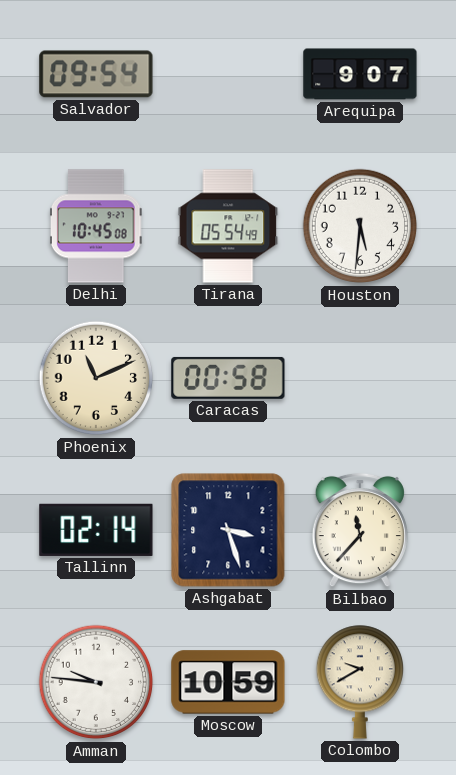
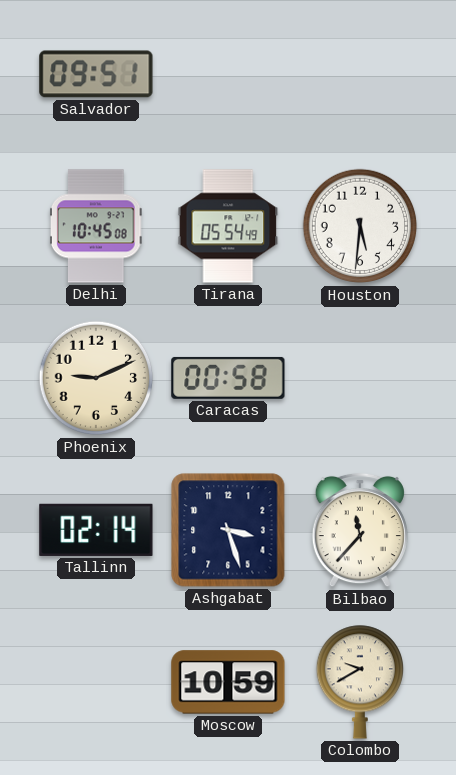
Salvador: 09:54 -> 09:51
Arequipa: 9:07 -> none
Phoenix: 11:11 -> 9:11
Amman: 9:46 -> none
